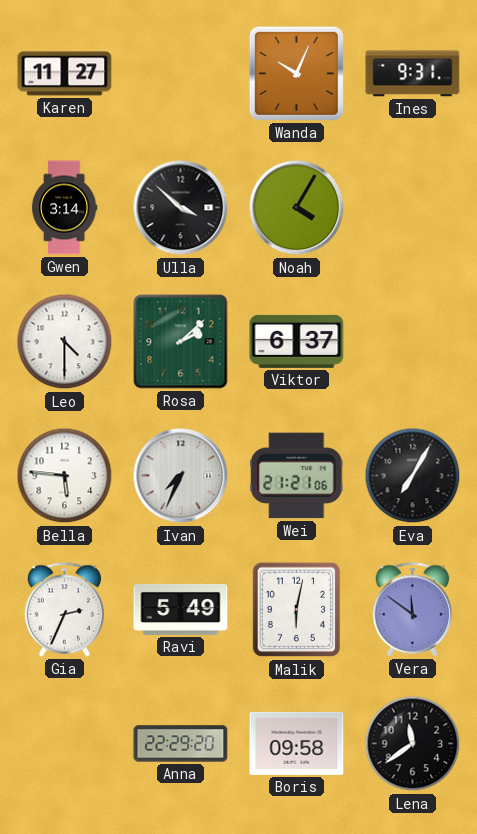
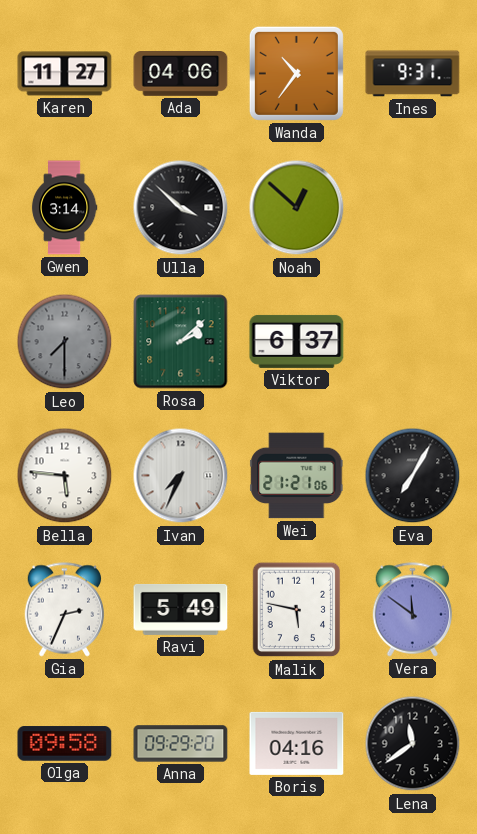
Ada: none -> 04:06
Wanda: 10:04 -> 10:36
Noah: 4:05 -> 12:52
Leo: 4:30 -> 7:30
Leo dial: white -> grey
Malik: 6:02 -> 5:47
Olga: none -> 09:58
Anna: 22:29 -> 09:29
Boris: 09:58 -> 04:16
